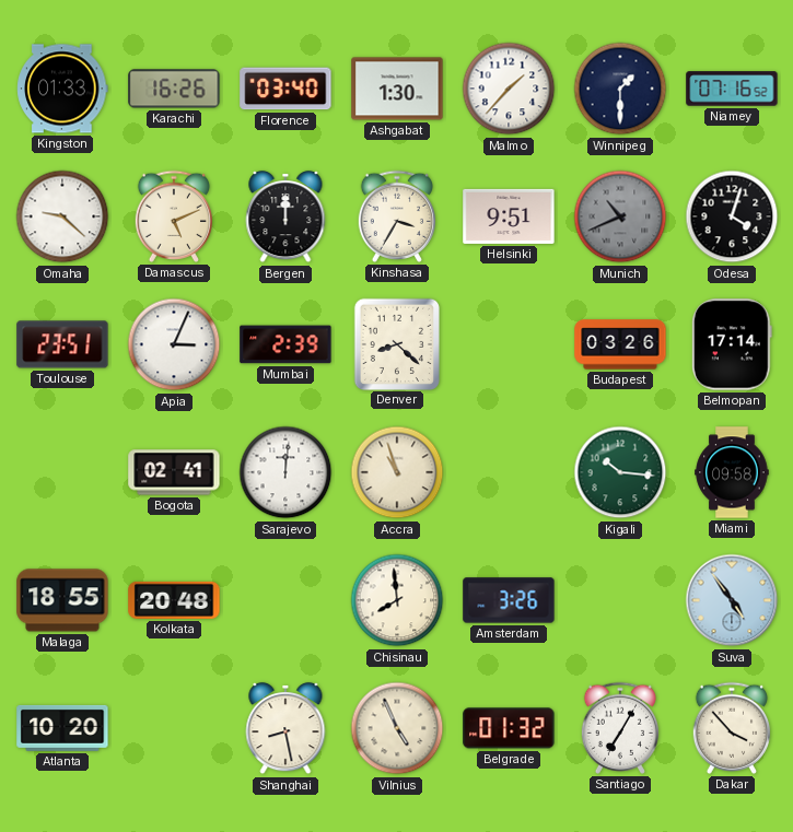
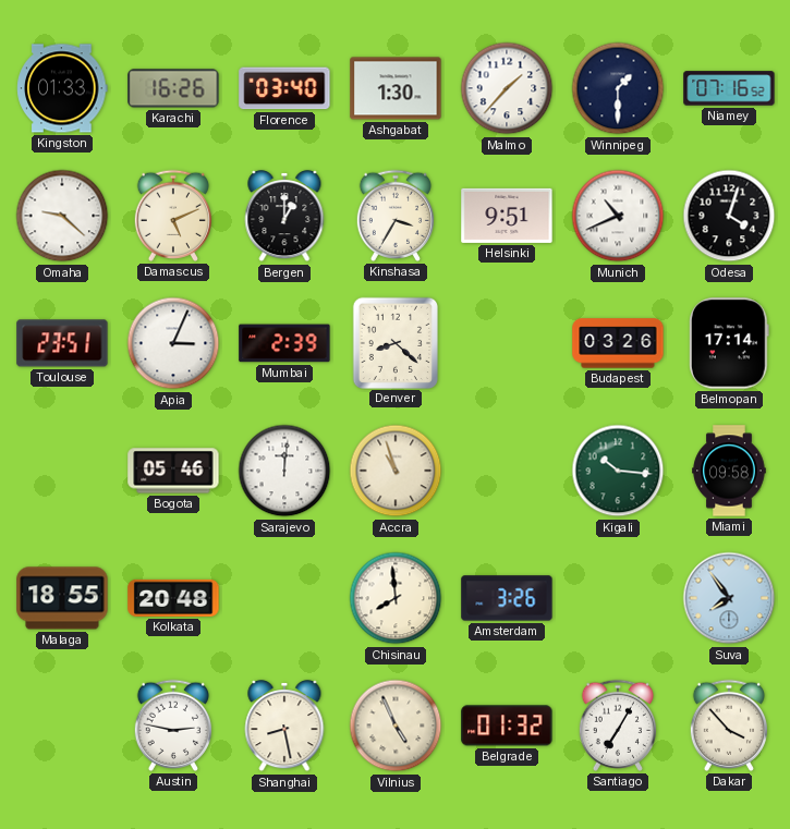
Bergen: 12:00 -> 1:00
Munich dial: grey -> white
Bogota: 02:41 -> 05:46
Suva: 4:54 -> 7:54
Atlanta: 10:20 -> none
Austin: none -> 2:47
